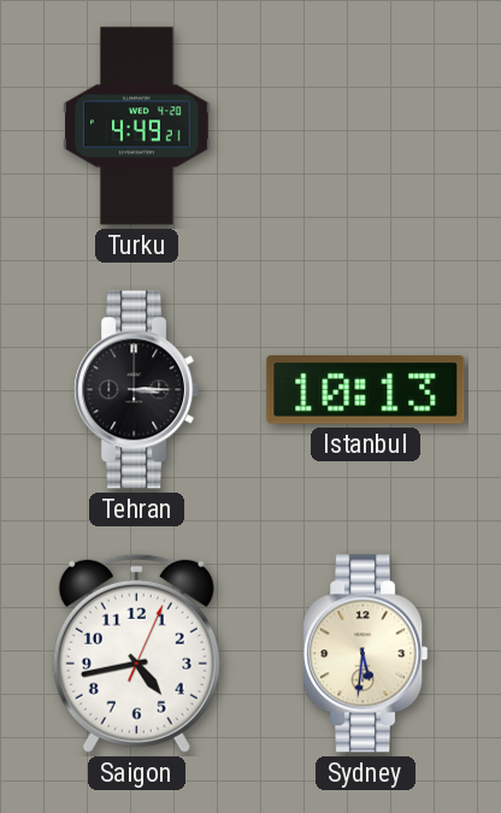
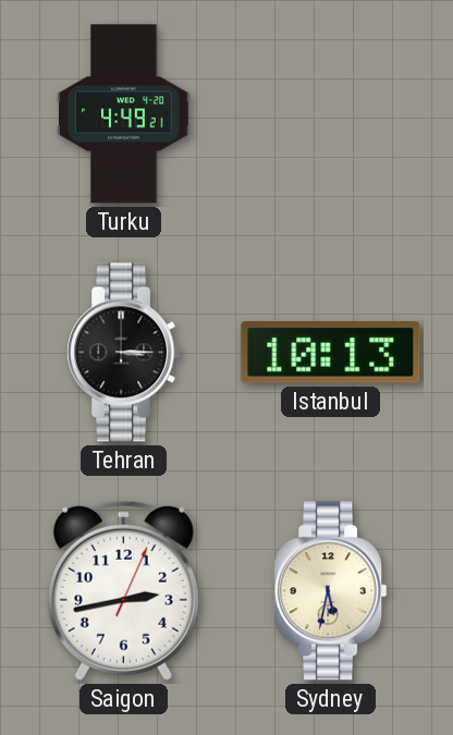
Saigon: 4:43 -> 2:43
Sydney: 5:31 -> 5:32
